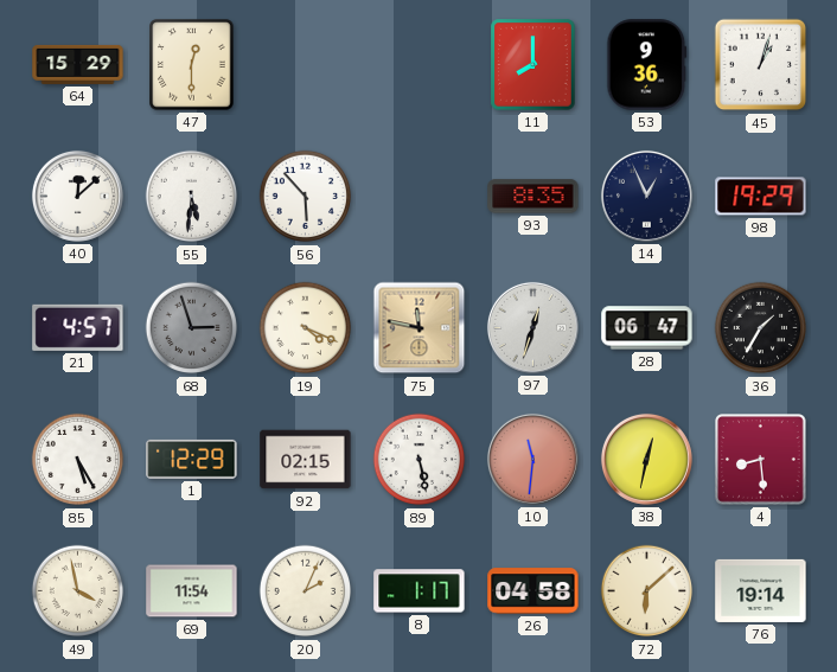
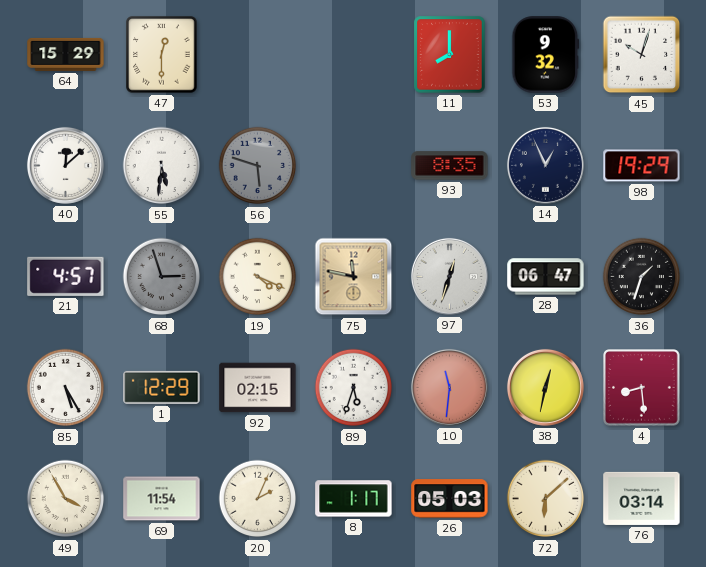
53: 9:36 -> 9:32
45: 1:03 -> 10:03
56: 5:53 -> 5:48
56 dial: white -> grey
36: 1:35 -> 1:33
89: 5:28 -> 5:33
49: 3:58 -> 3:55
26: 04:58 -> 05:03
76: 19:14 -> 03:14
